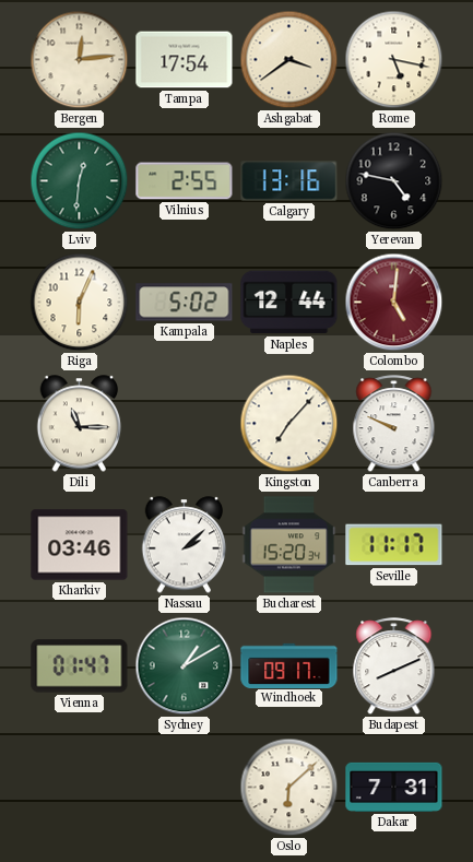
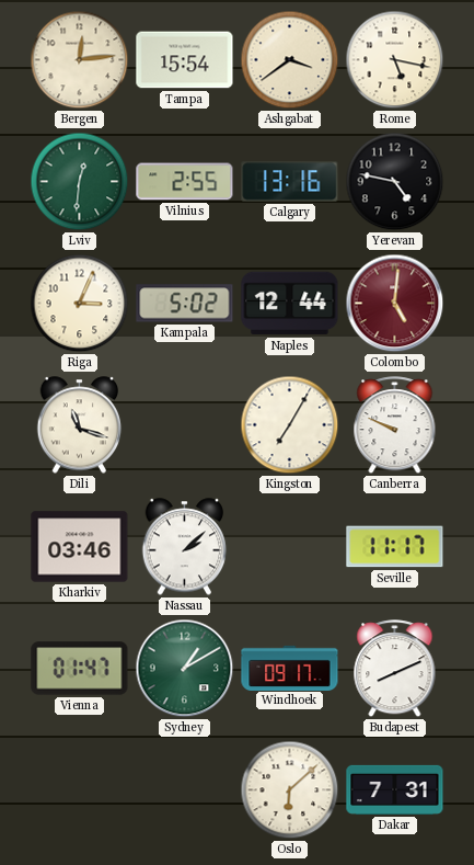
Tampa: 17:54 -> 15:54
Riga: 6:04 -> 3:04
Dili: 11:15 -> 11:18
Kingston: 7:07 -> 7:05
Bucharest: 15:20 -> none
